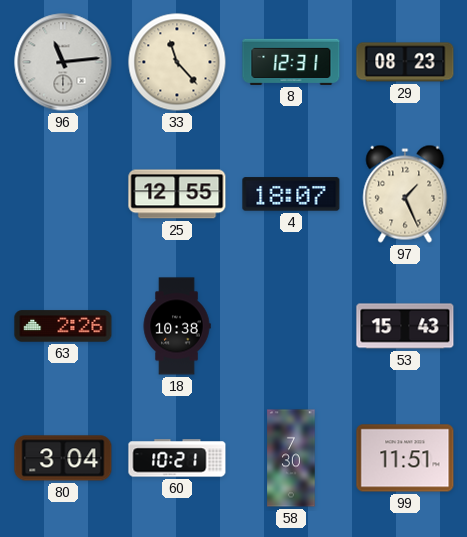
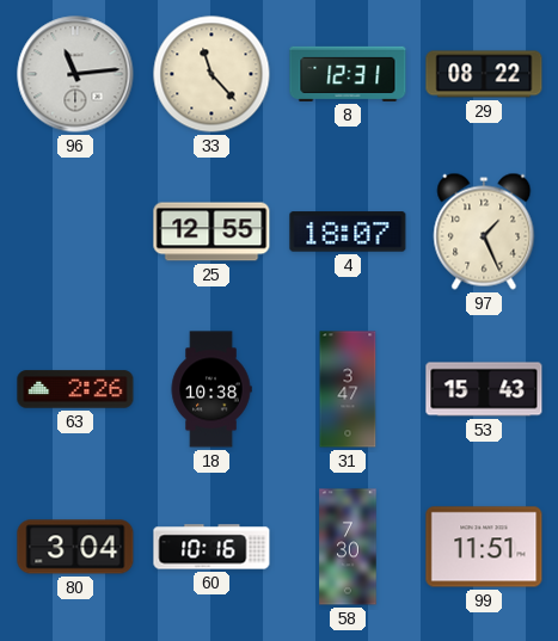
29: 08:23 -> 08:22
31: none -> 3:47
60: 10:21 -> 10:16
